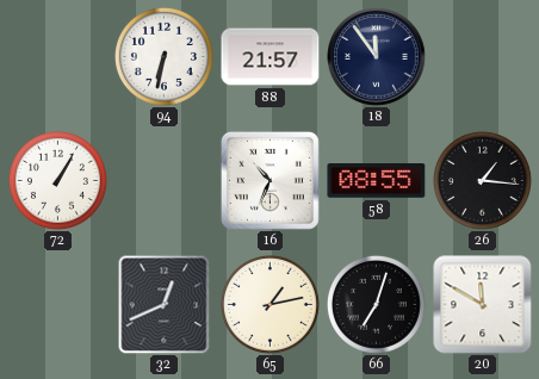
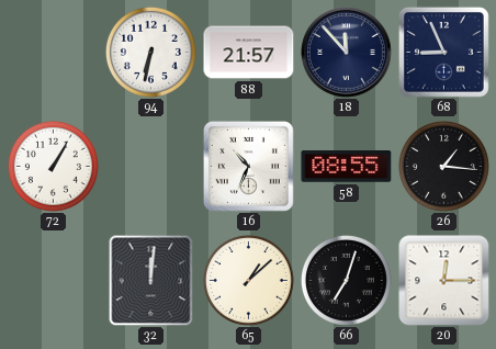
18: 11:54 -> 11:53
68: none -> 8:56
32: 12:41 -> 12:01
65: 1:13 -> 1:08
20: 11:50 -> 12:15
